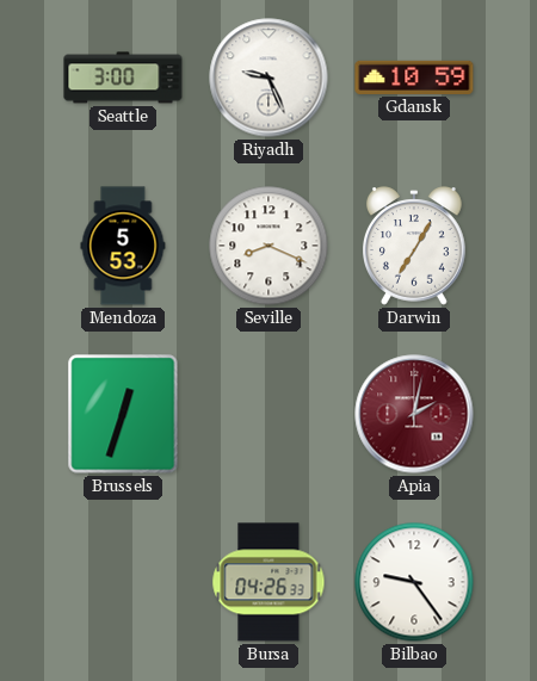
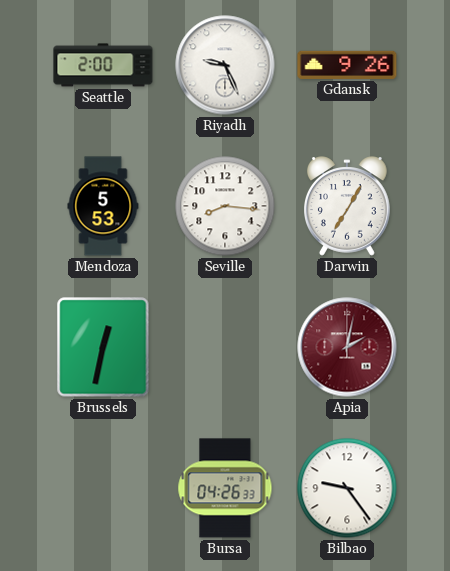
Seattle: 3:00 -> 2:00
Gdansk: 10:59 -> 9:26
Seville: 8:19 -> 8:16
Brussels: 12:33 -> 12:32
